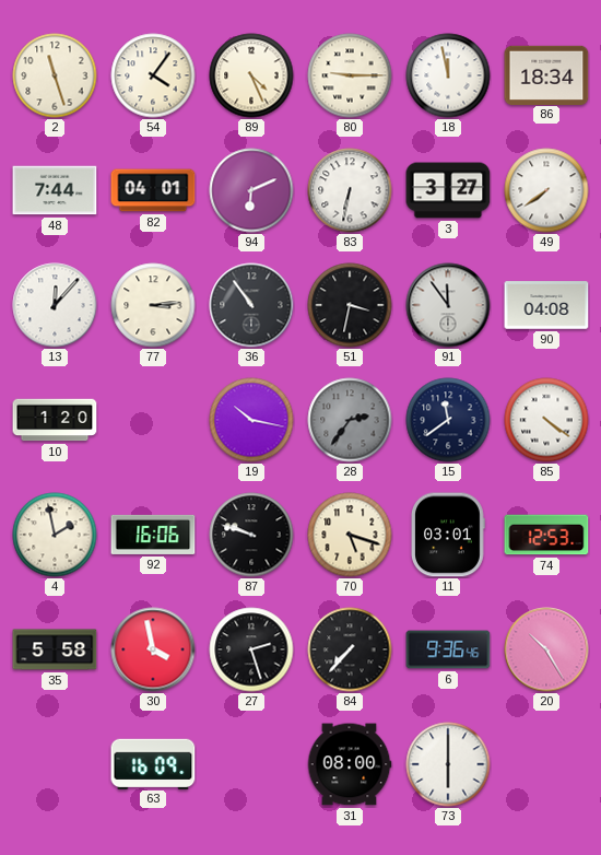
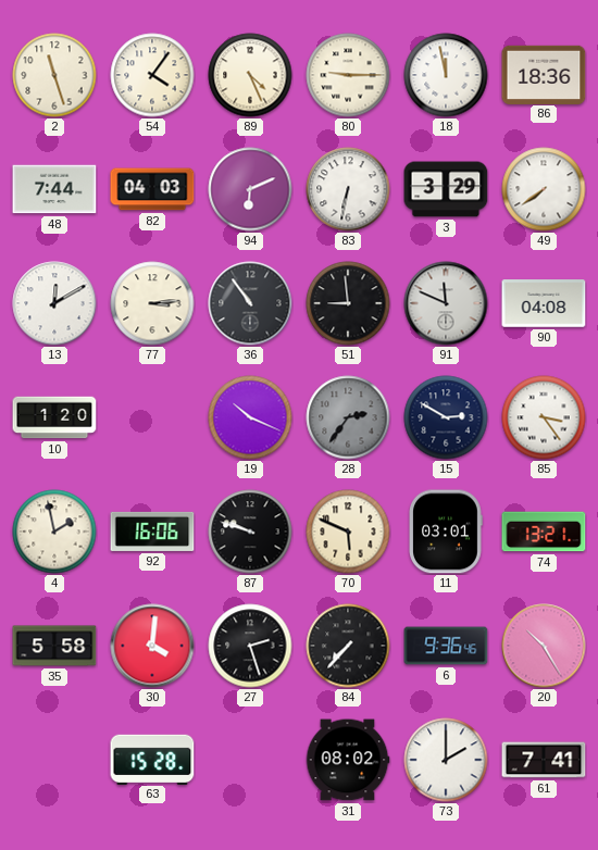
86: 18:34 -> 18:36
82: 04:01 -> 04:03
3: 3:27 -> 3:29
13: 12:07 -> 12:10
51: 3:32 -> 8:59
91: 11:54 -> 11:49
19: 10:17 -> 10:19
15: 11:39 -> 2:50
85: 4:21 -> 3:24
70: 5:18 -> 5:49
74: 12:53 -> 13:21
30: 3:58 -> 4:01
63: 16:09 -> 15:28
31: 08:00 -> 08:02
73: 6:00 -> 2:00
61: none -> 7:41
